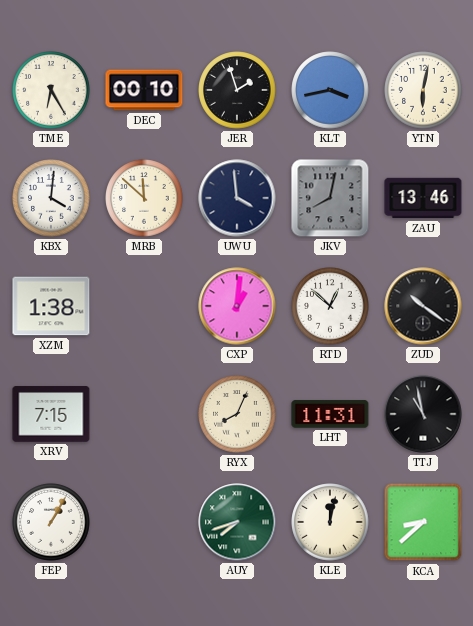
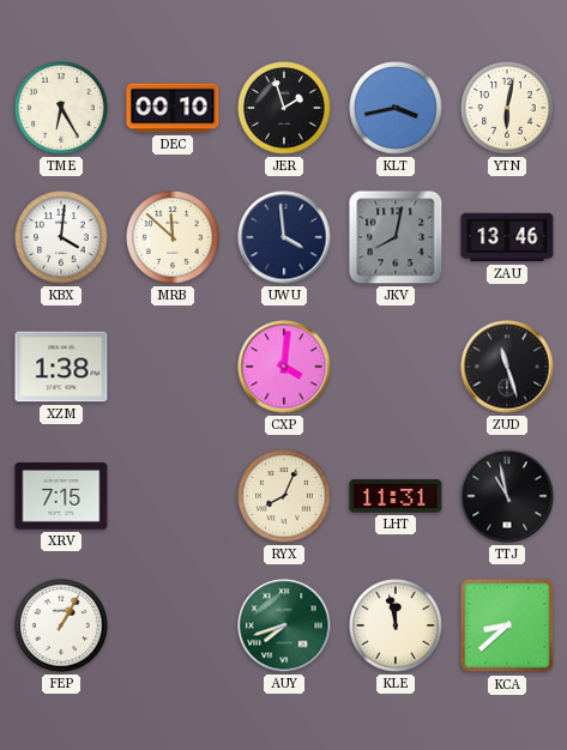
CXP: 1:01 -> 4:01
RTD: 12:52 -> none
ZUD: 10:21 -> 11:27
KLE: 12:02 -> 11:58
